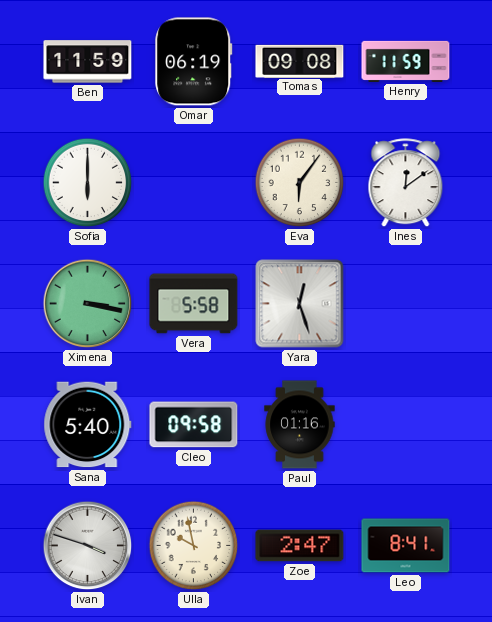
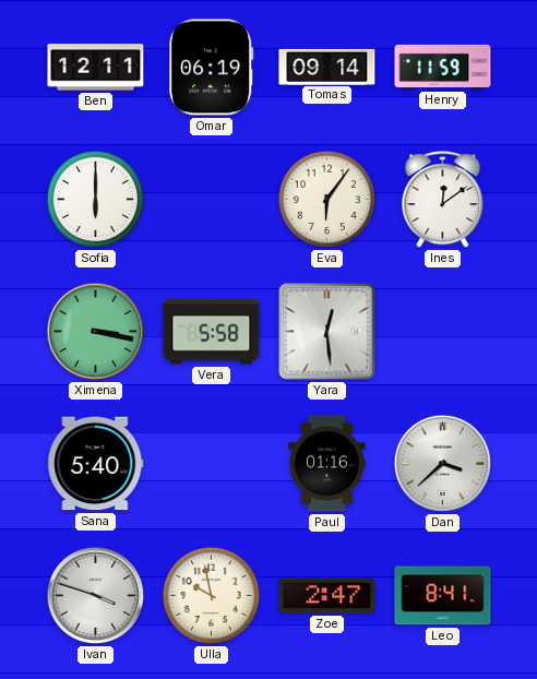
Ben: 11:59 -> 12:11
Tomas: 09:08 -> 09:14
Yara: 12:27 -> 12:29
Cleo: 09:58 -> none
Dan: none -> 3:38
